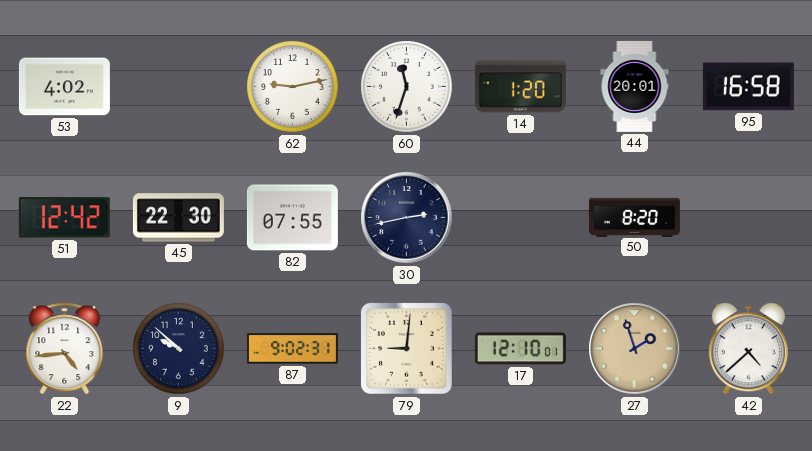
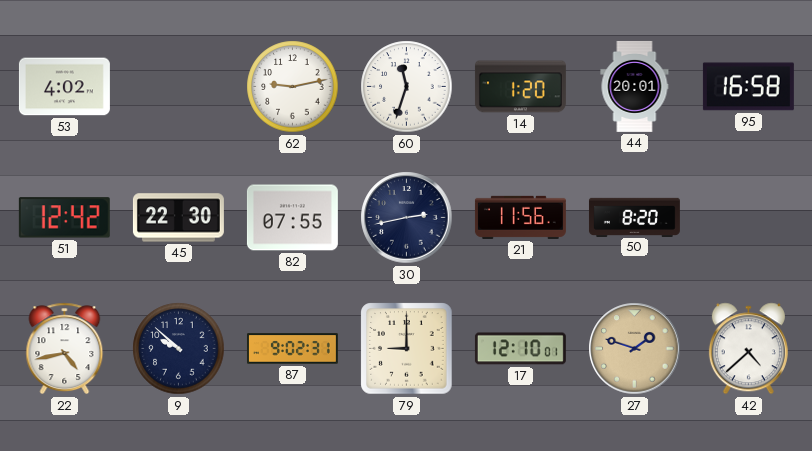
21: none -> 11:56
22: 4:44 -> 4:43
79: 9:01 -> 9:00
27: 1:57 -> 1:48
